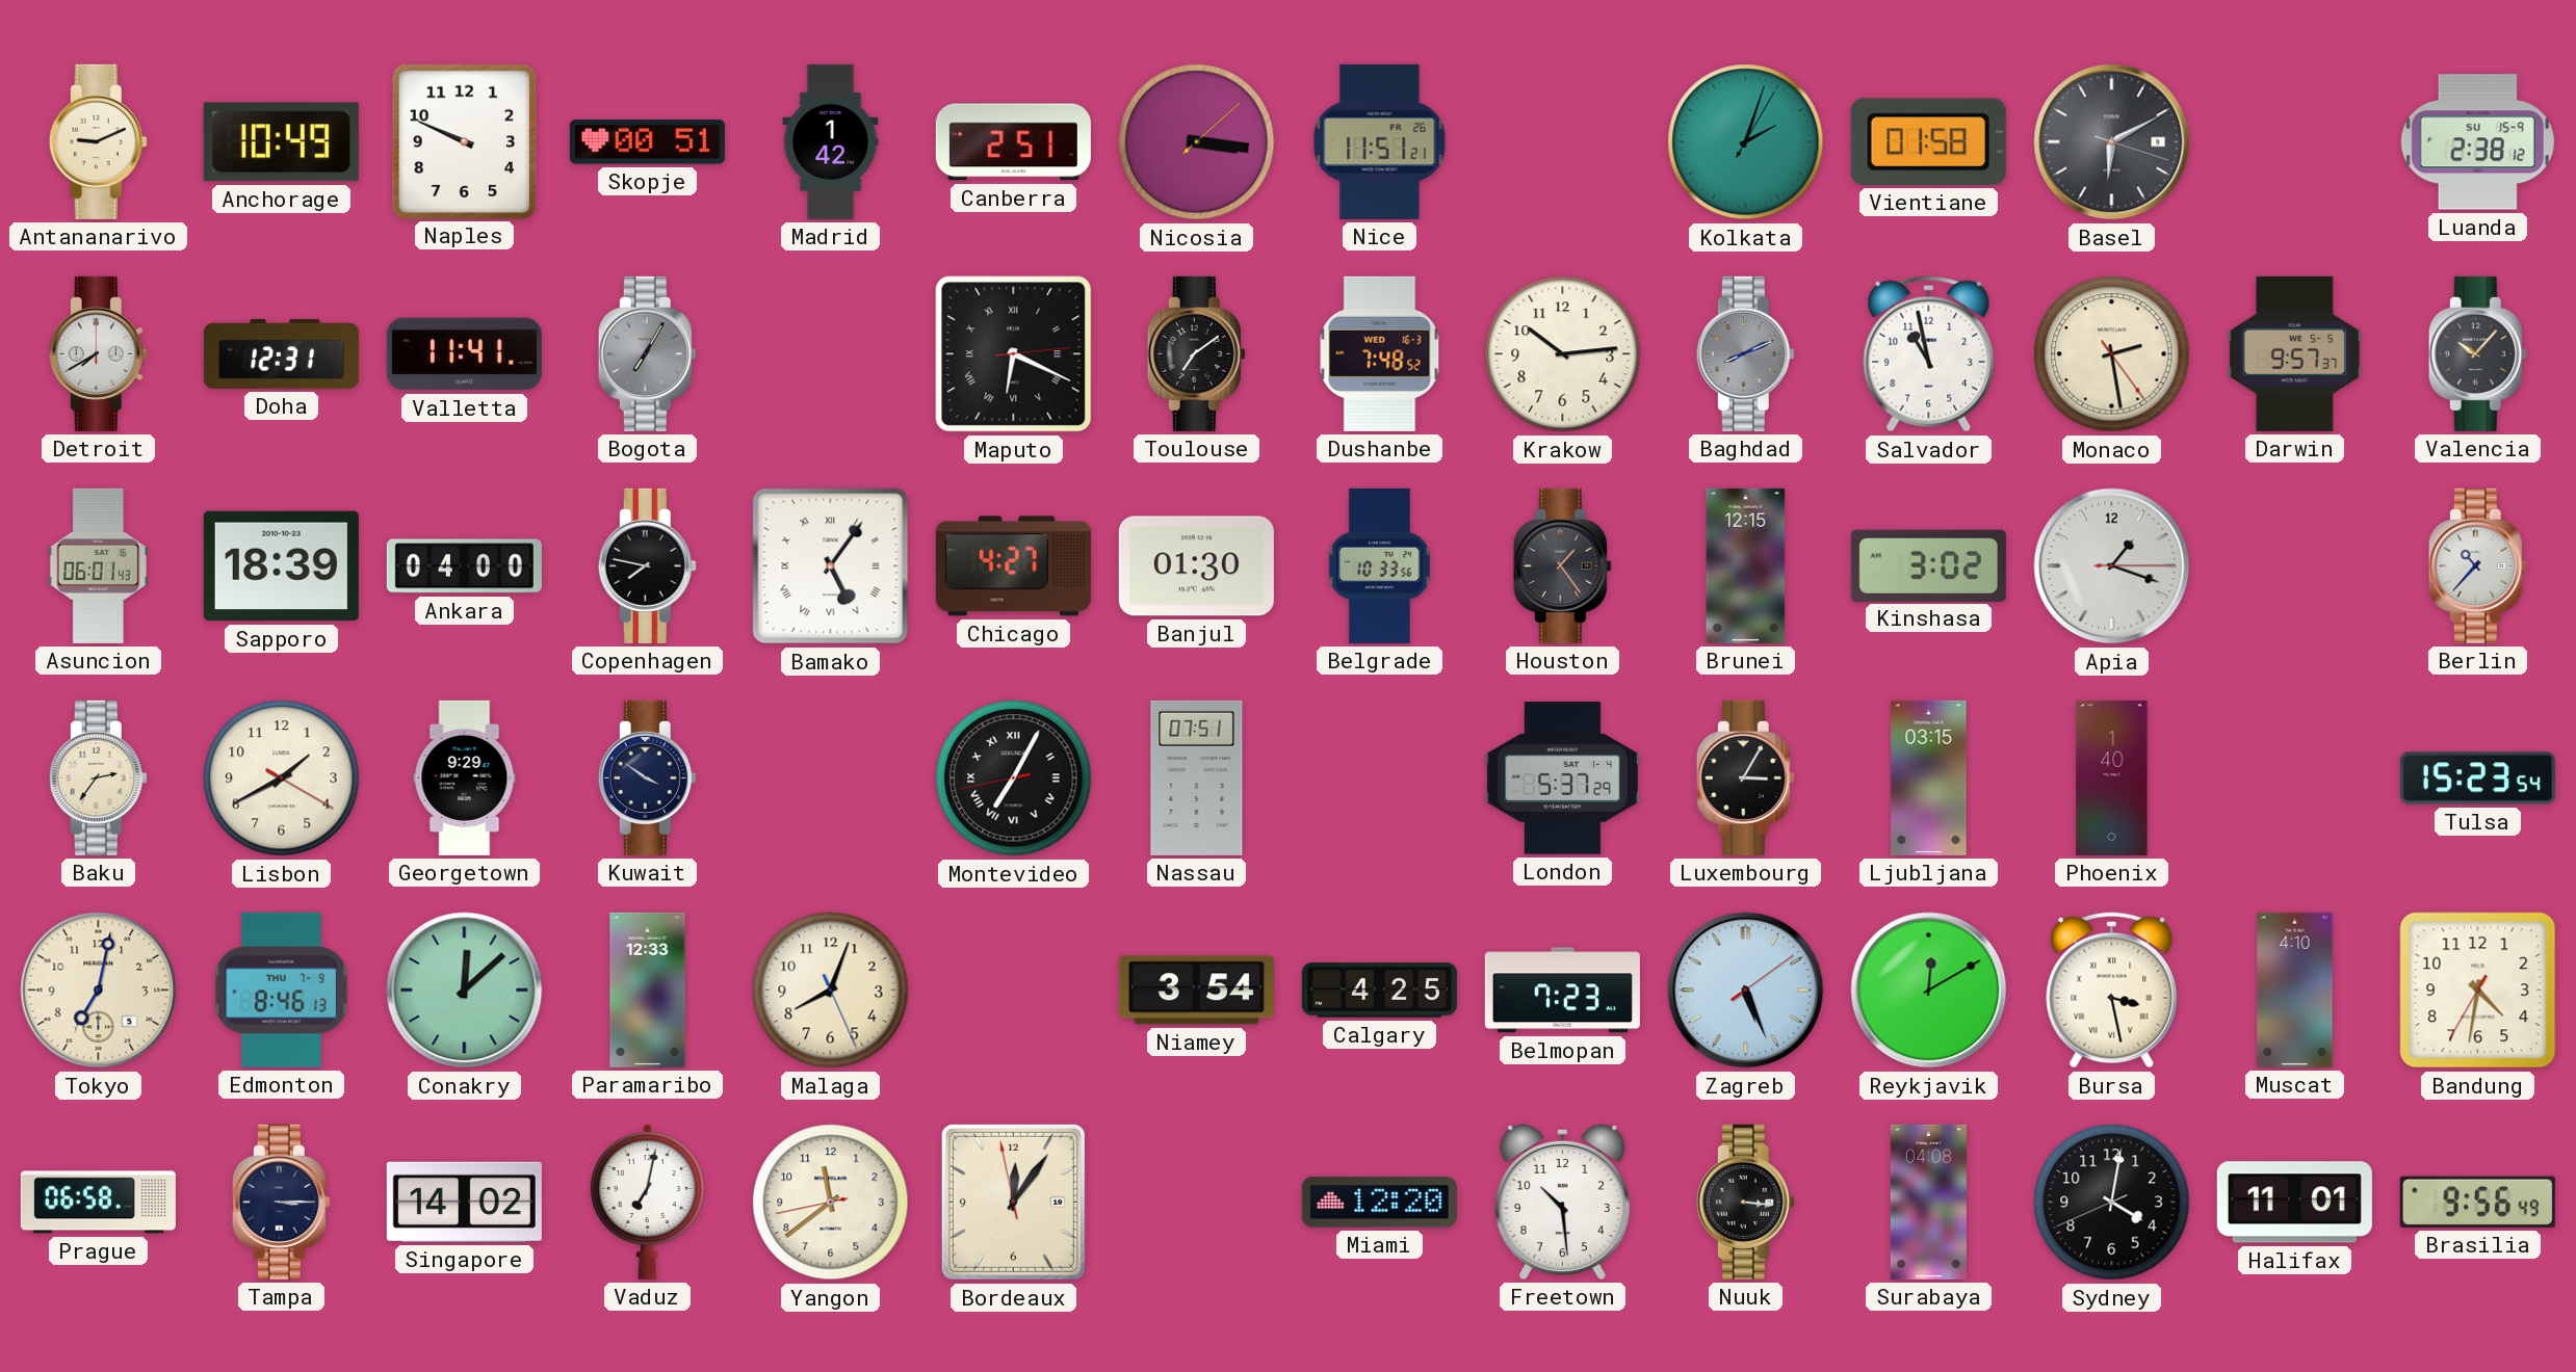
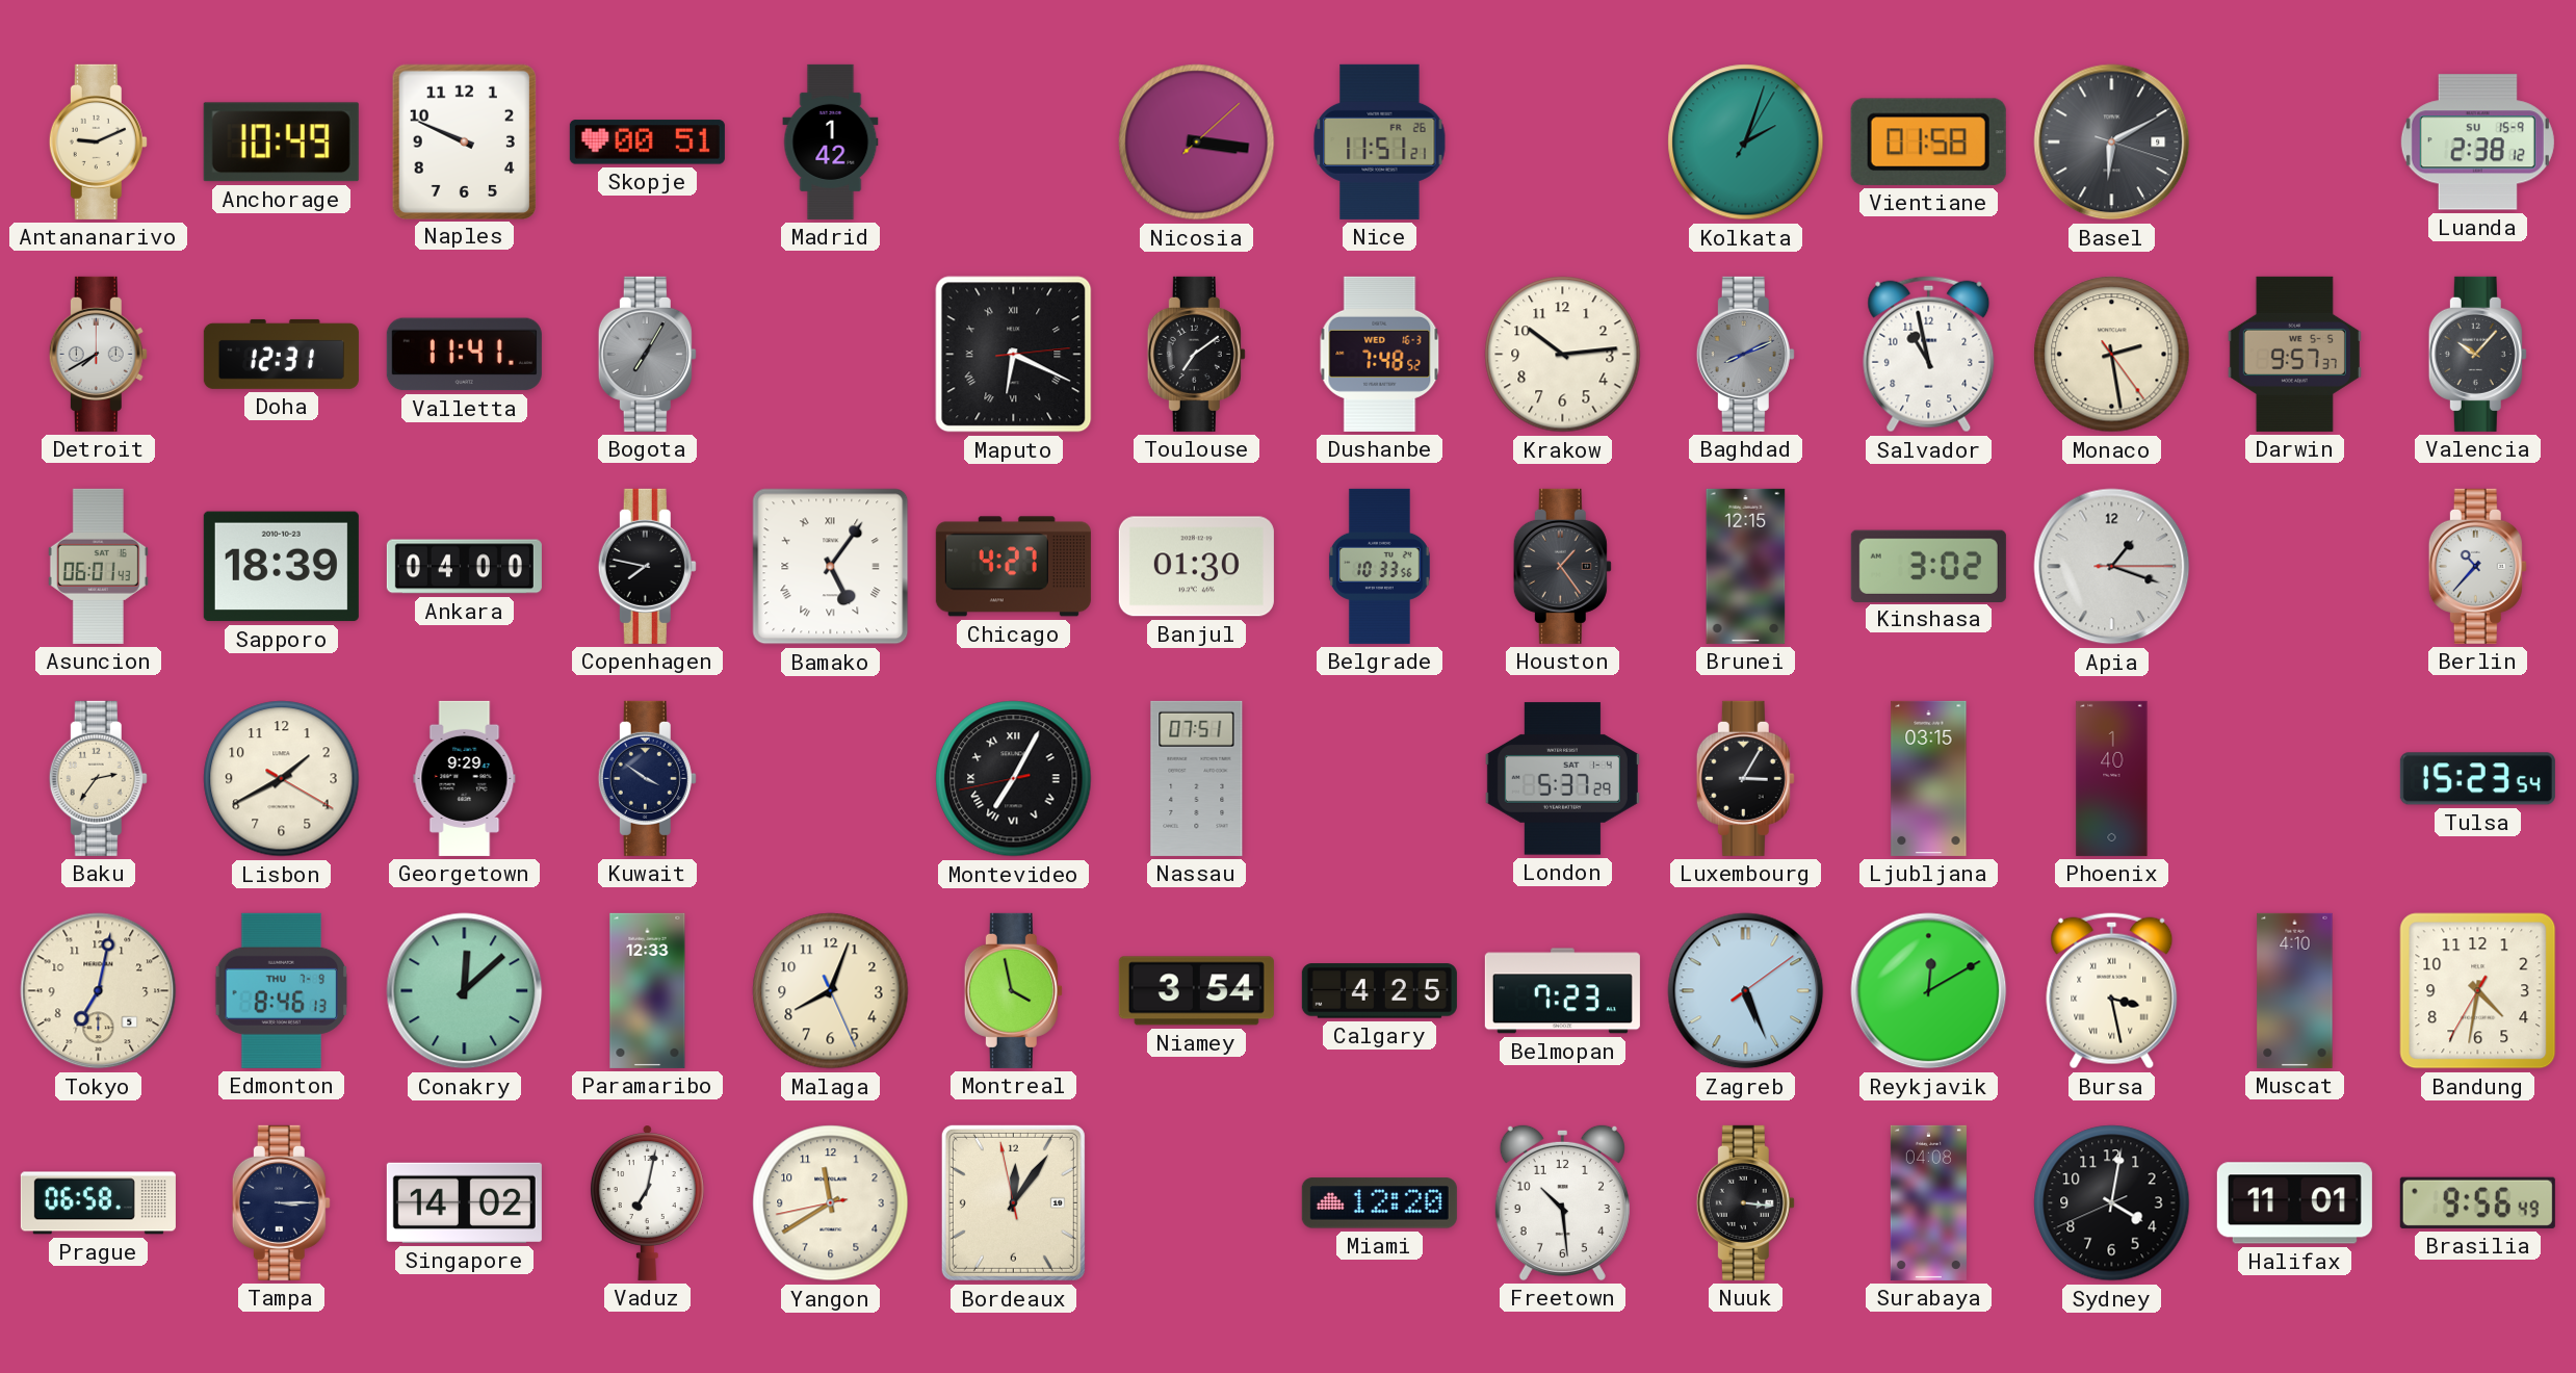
Canberra: 2:51 -> none
Montreal: none -> 3:58
Yangon: 11:38 -> 11:39
